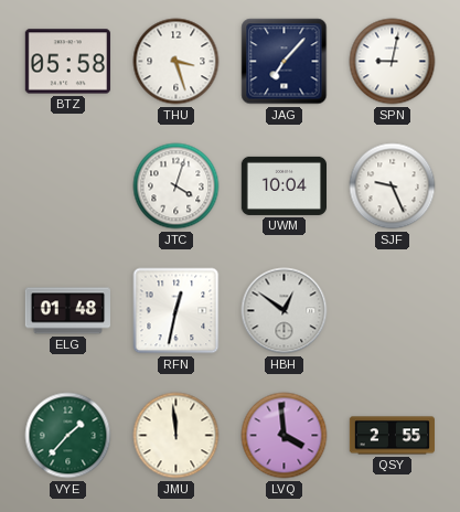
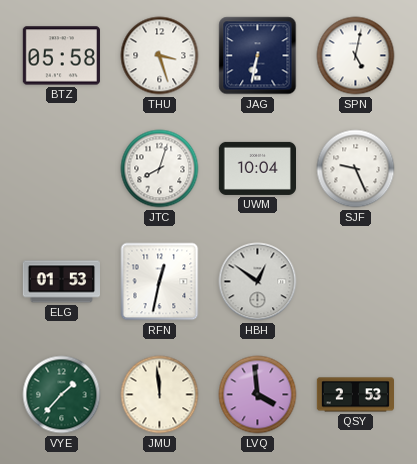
JAG: 7:07 -> 6:32
SPN: 9:02 -> 5:02
JTC: 4:03 -> 8:03
ELG: 01:48 -> 01:53
QSY: 2:55 -> 2:53
